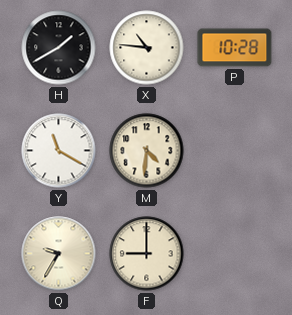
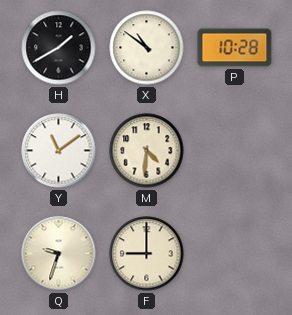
X: 10:46 -> 10:51
Y: 11:20 -> 11:09
Q: 9:35 -> 9:33
